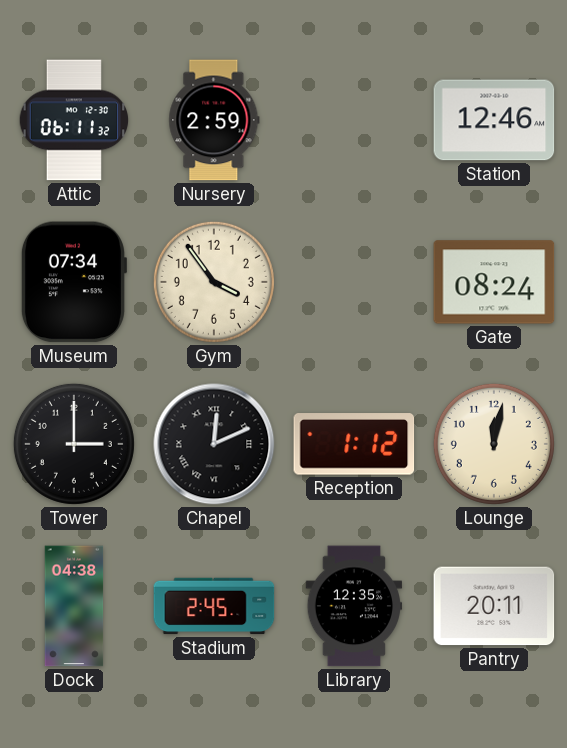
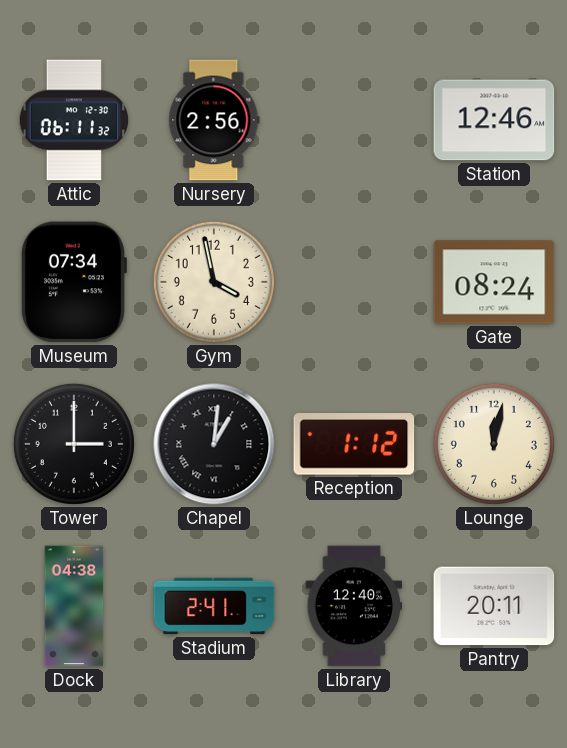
Nursery: 2:59 -> 2:56
Gym: 3:54 -> 3:58
Chapel: 12:11 -> 1:01
Stadium: 2:45 -> 2:41
Library: 12:35 -> 12:40
